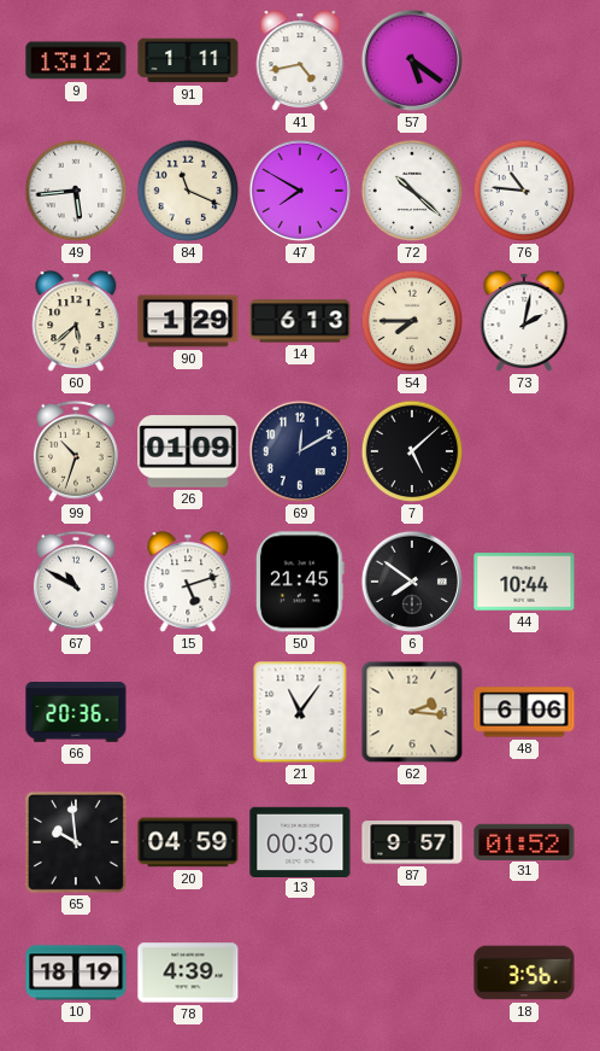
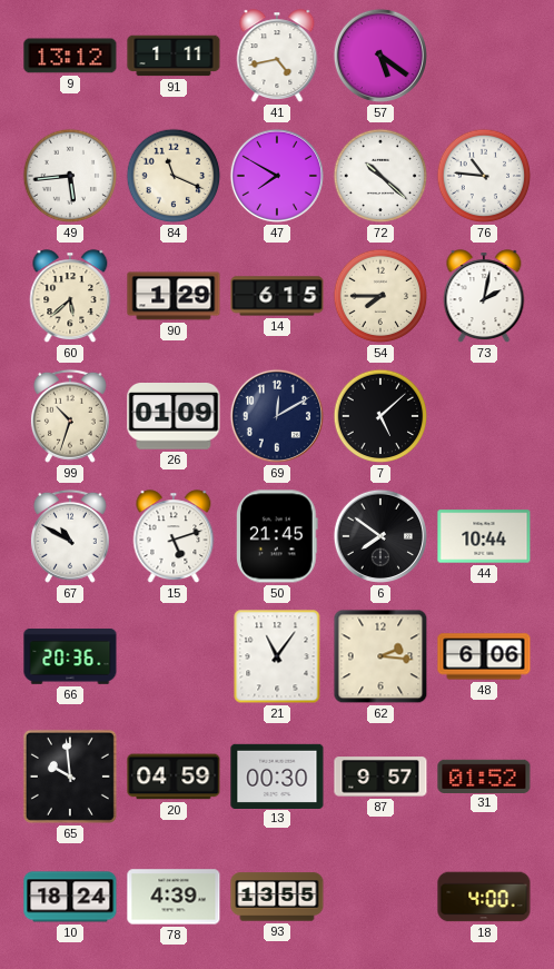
14: 6:13 -> 6:15
10: 18:19 -> 18:24
93: none -> 13:55
18: 3:56 -> 4:00
